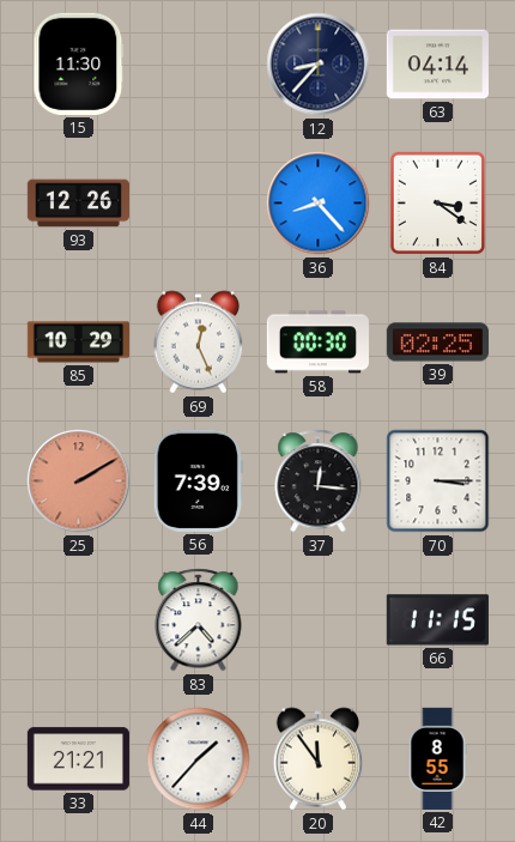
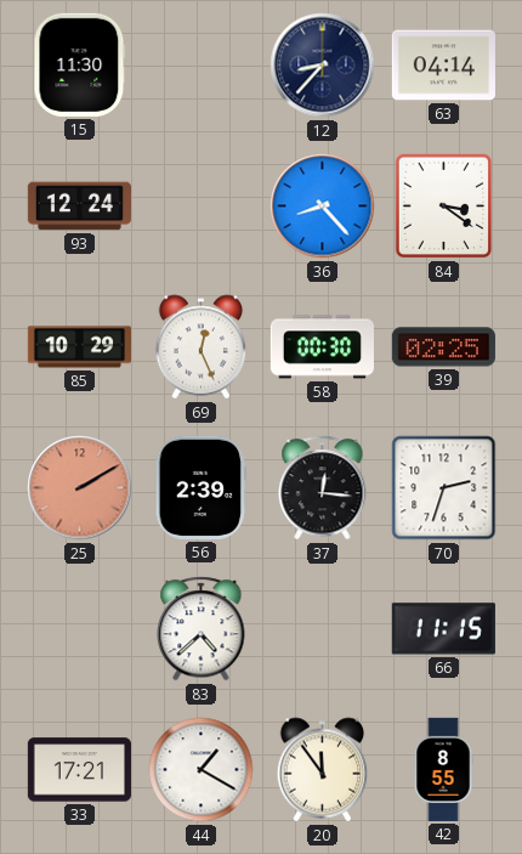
93: 12:26 -> 12:24
56: 7:39 -> 2:39
70: 3:15 -> 2:33
33: 21:21 -> 17:21
44: 1:37 -> 1:20
